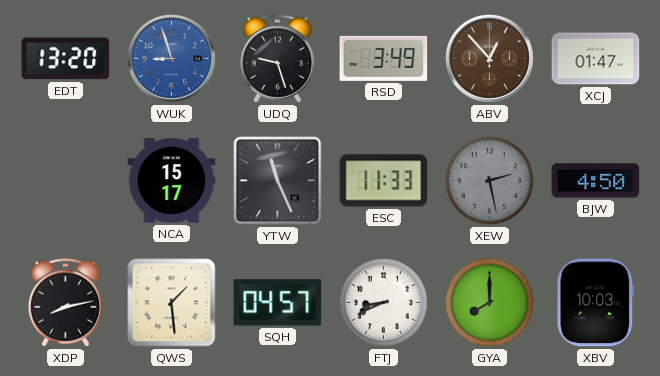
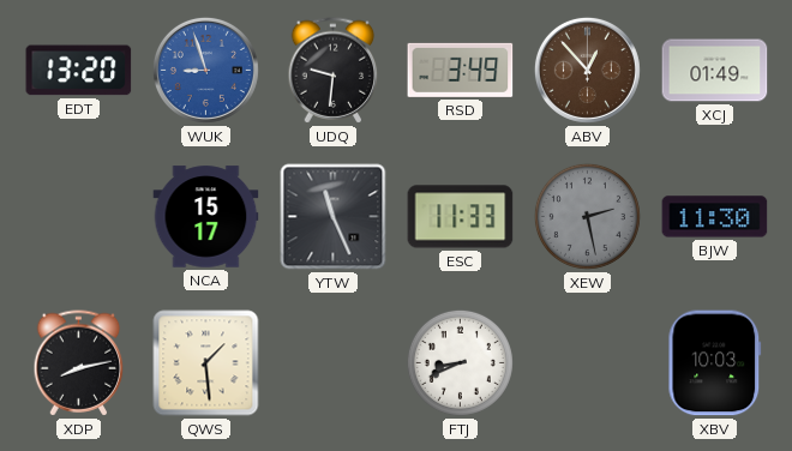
UDQ: 9:27 -> 9:31
XCJ: 01:47 -> 01:49
BJW: 4:50 -> 11:30
SQH: 04:57 -> none
GYA: 8:00 -> none
